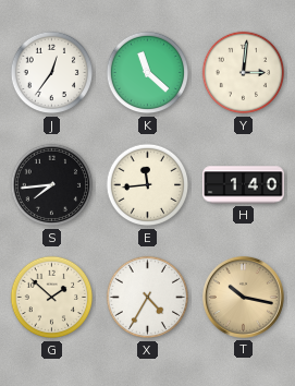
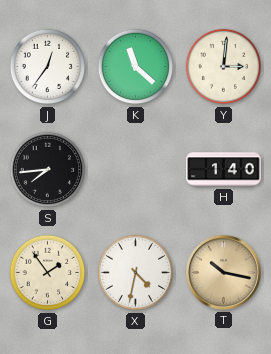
E: 11:44 -> none
G: 1:52 -> 1:54
X: 4:35 -> 4:32
